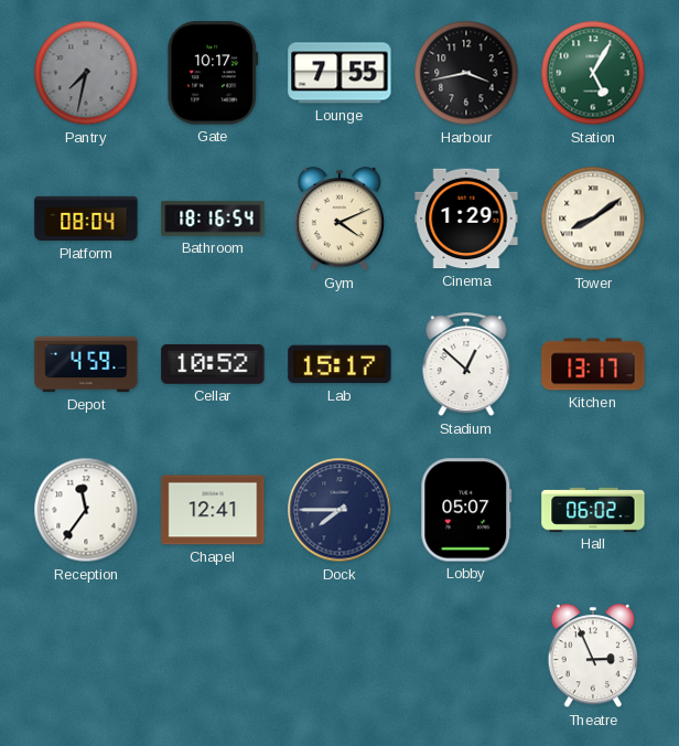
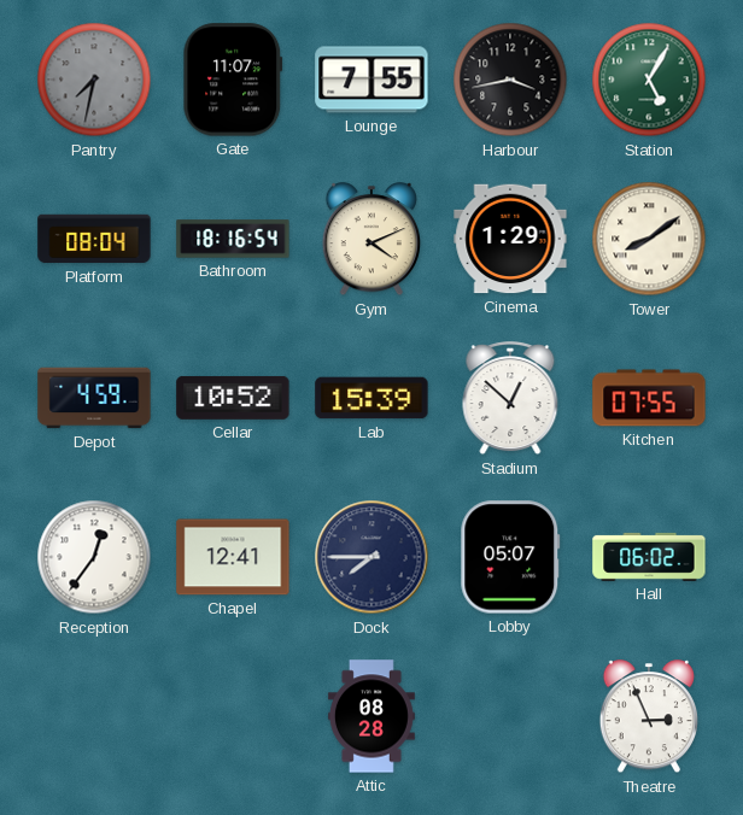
Gate: 10:17 -> 11:07
Lab: 15:17 -> 15:39
Kitchen: 13:17 -> 07:55
Reception: 11:36 -> 12:36
Attic: none -> 08:28
